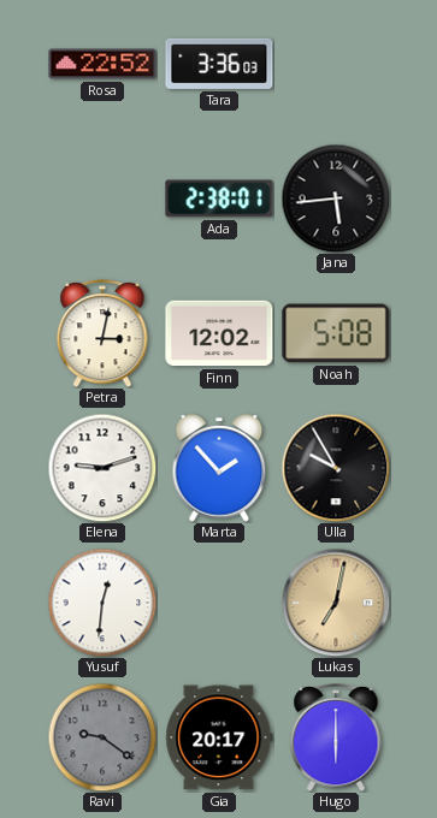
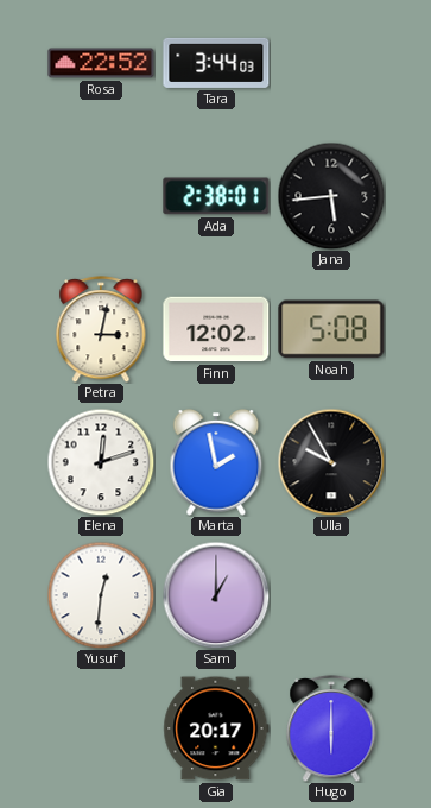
Tara: 3:36 -> 3:44
Elena: 9:12 -> 12:12
Marta: 1:53 -> 1:58
Sam: none -> 1:00
Lukas: 7:02 -> none
Ravi: 9:21 -> none
